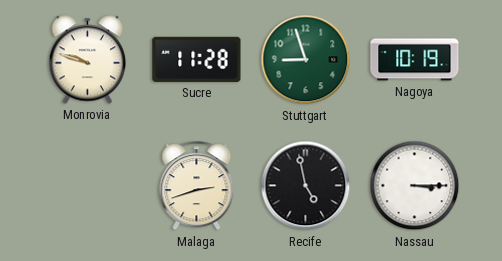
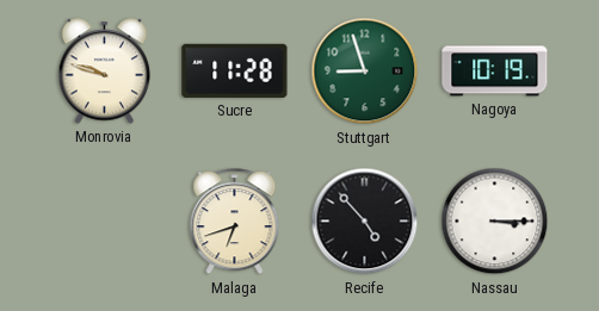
Malaga: 2:42 -> 6:42
Recife: 4:58 -> 4:53
